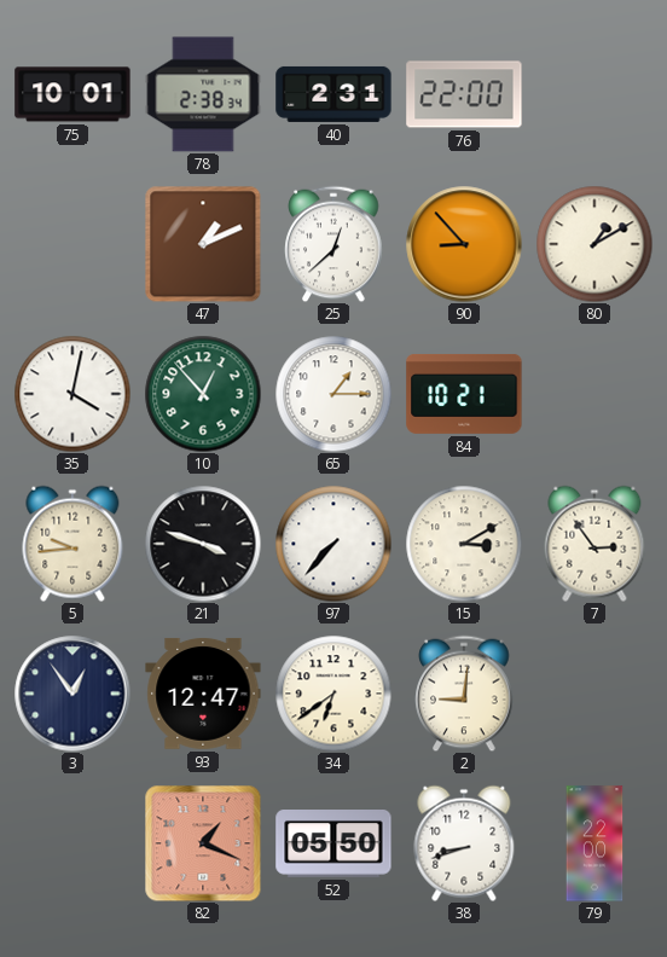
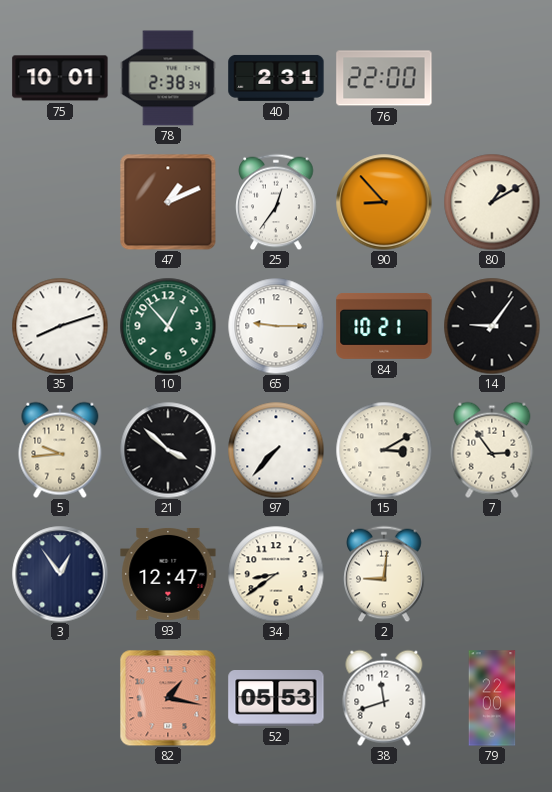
25: 12:38 -> 12:36
35: 4:02 -> 8:12
65: 1:15 -> 9:15
14: none -> 9:06
21: 3:48 -> 3:52
34: 6:39 -> 8:39
82: 1:19 -> 1:17
52: 05:50 -> 05:53
38: 8:42 -> 11:42
